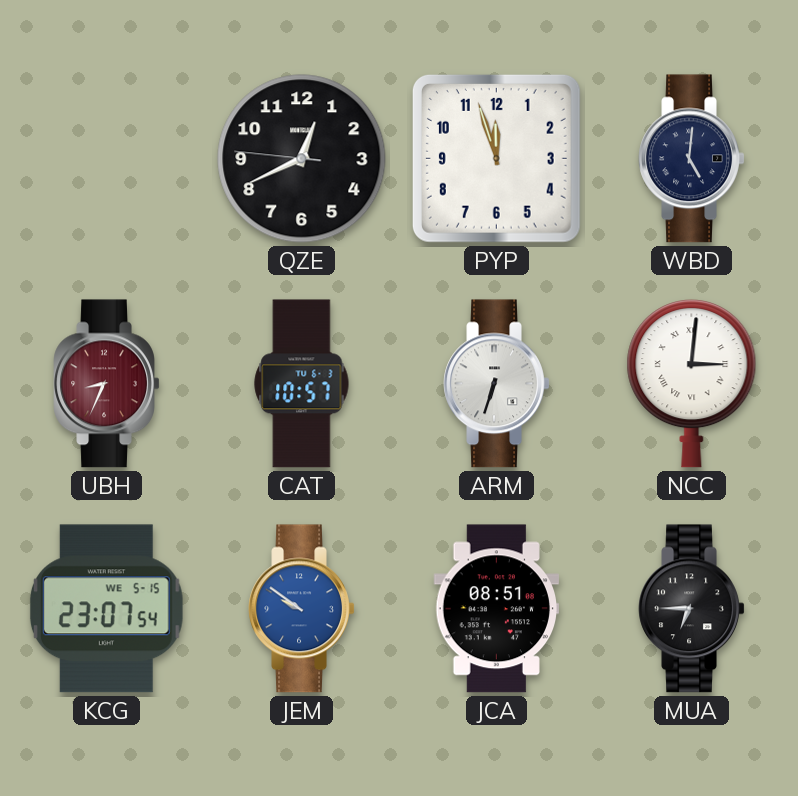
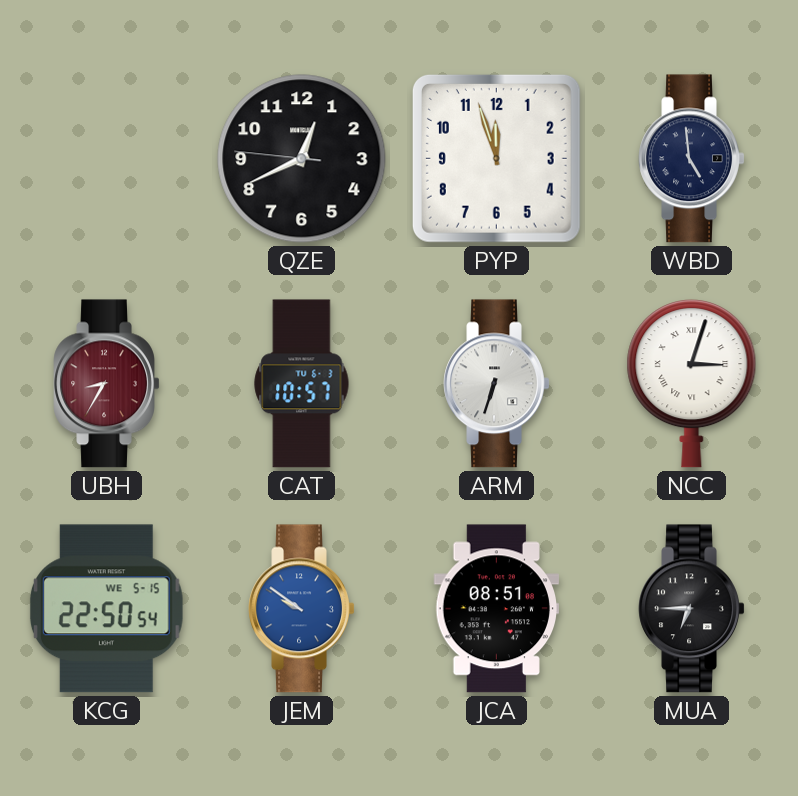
WBD: 5:01 -> 4:59
UBH: 8:34 -> 8:35
NCC: 3:01 -> 3:03
KCG: 23:07 -> 22:50
